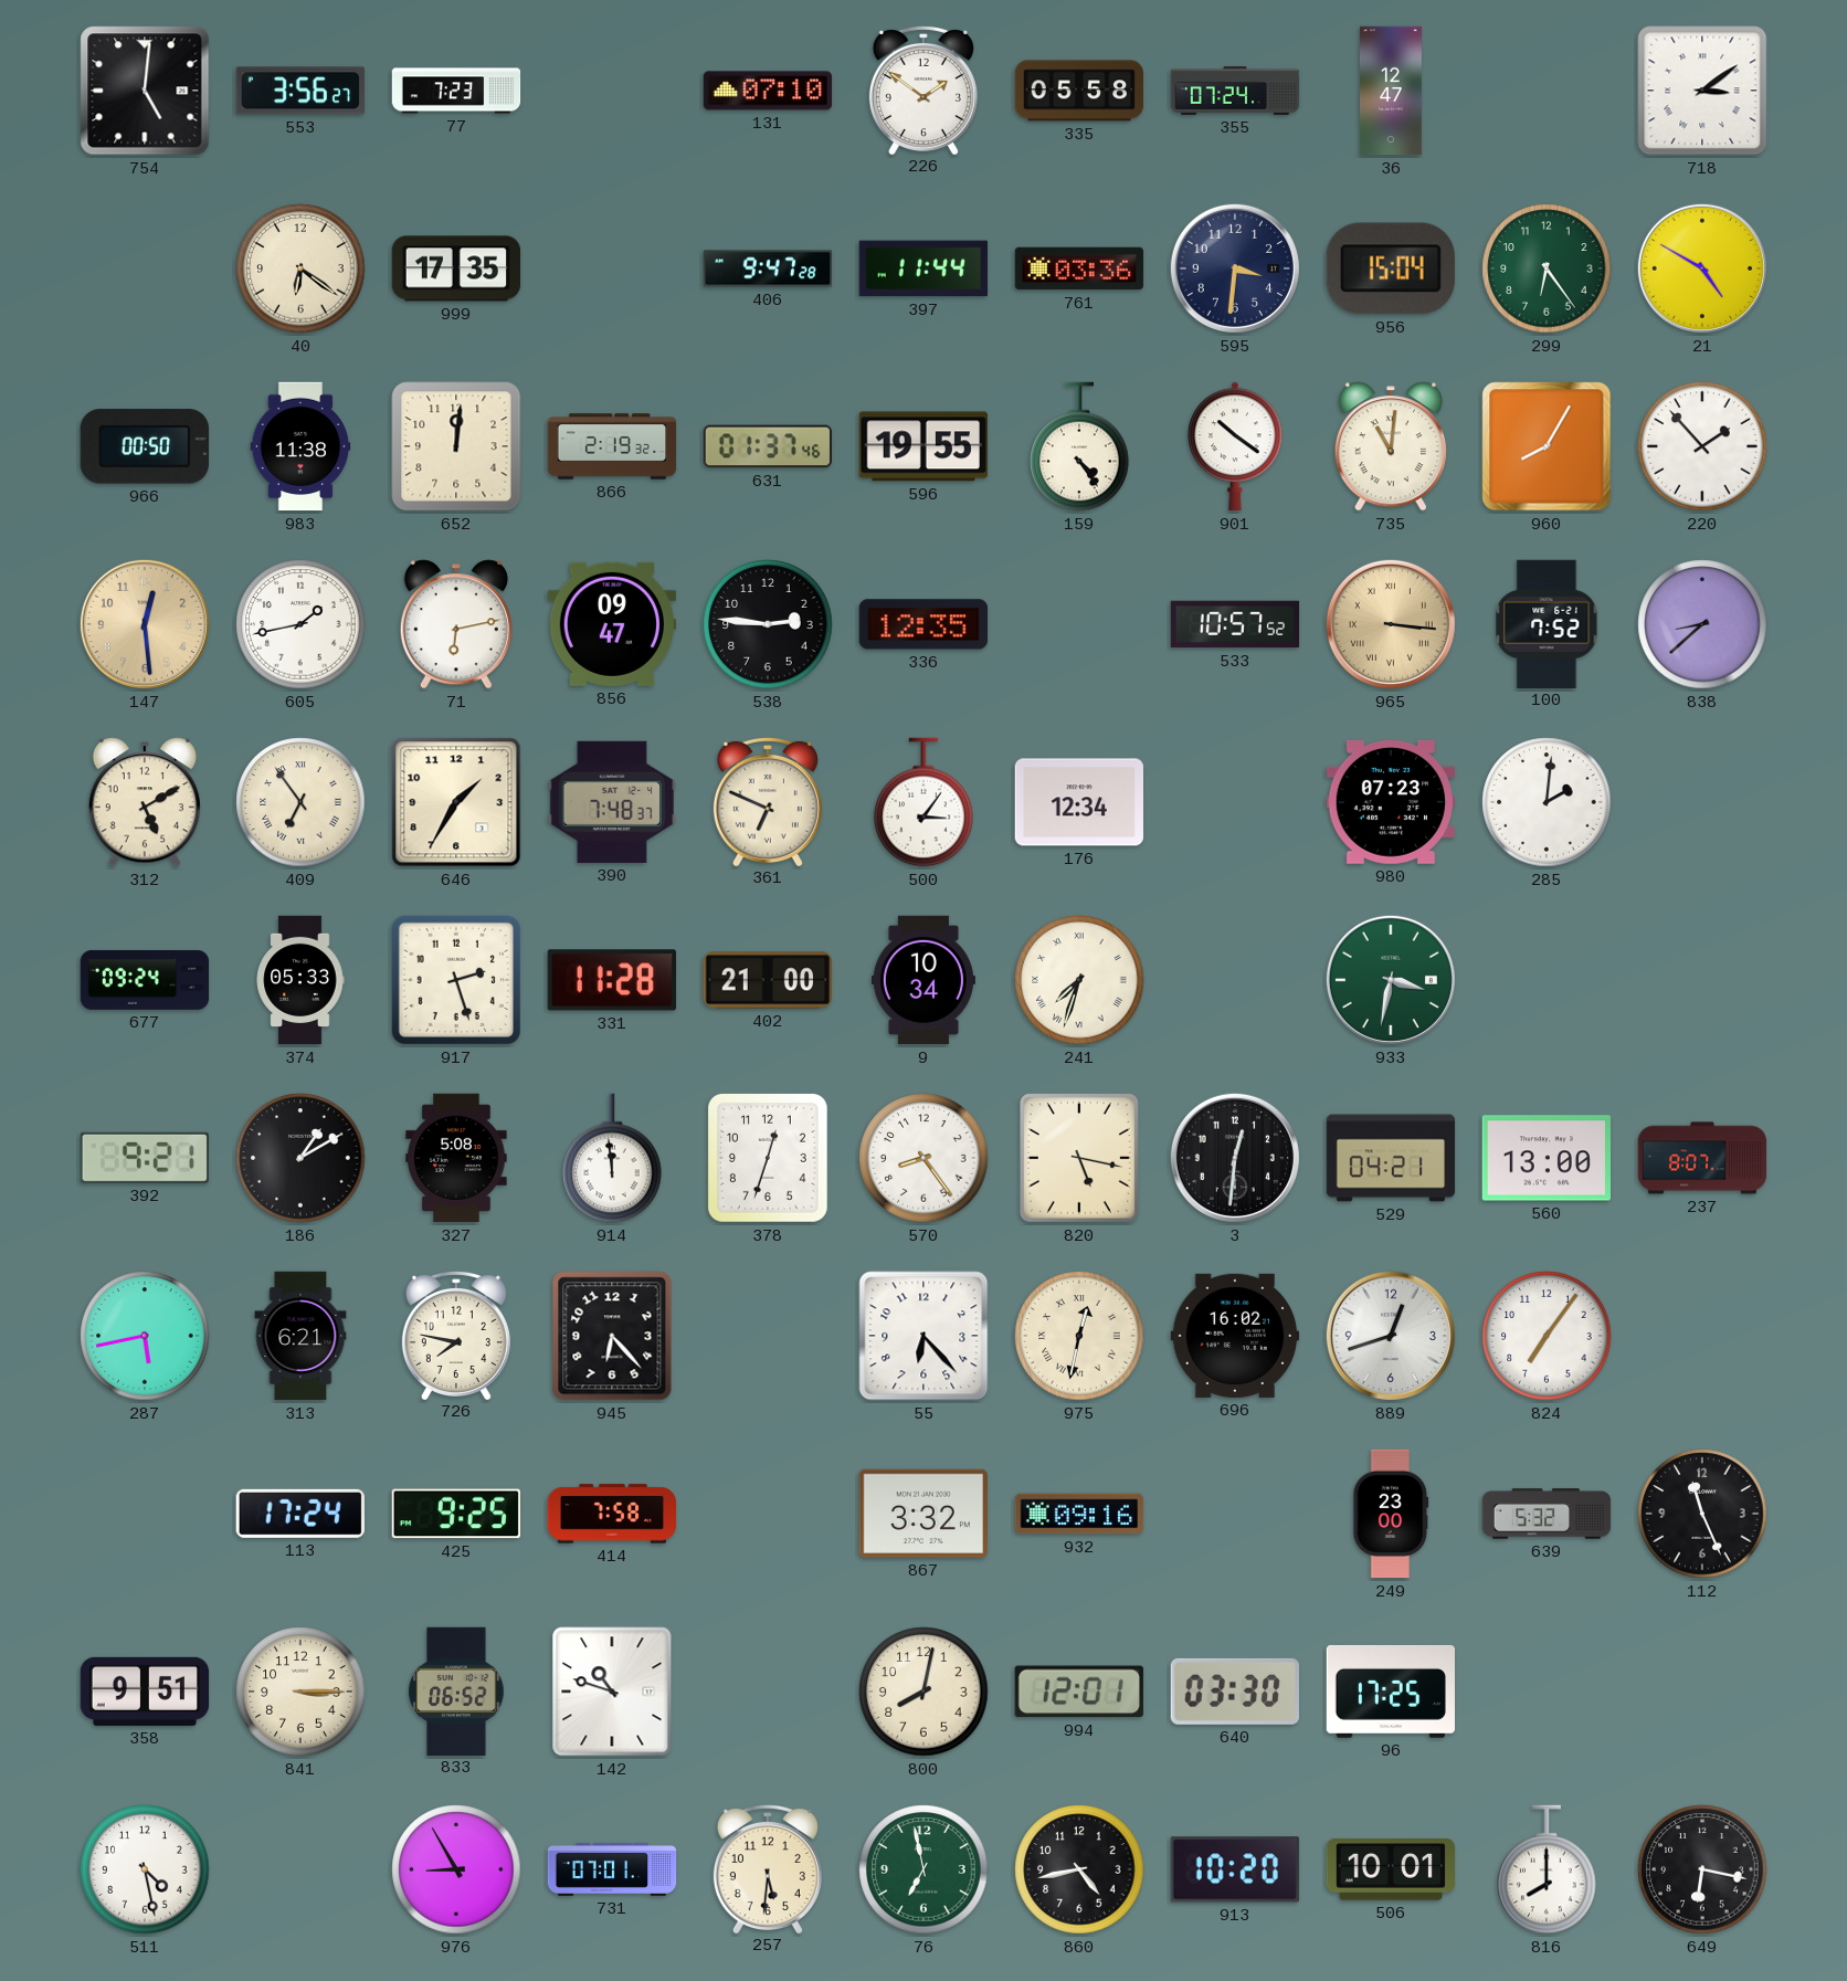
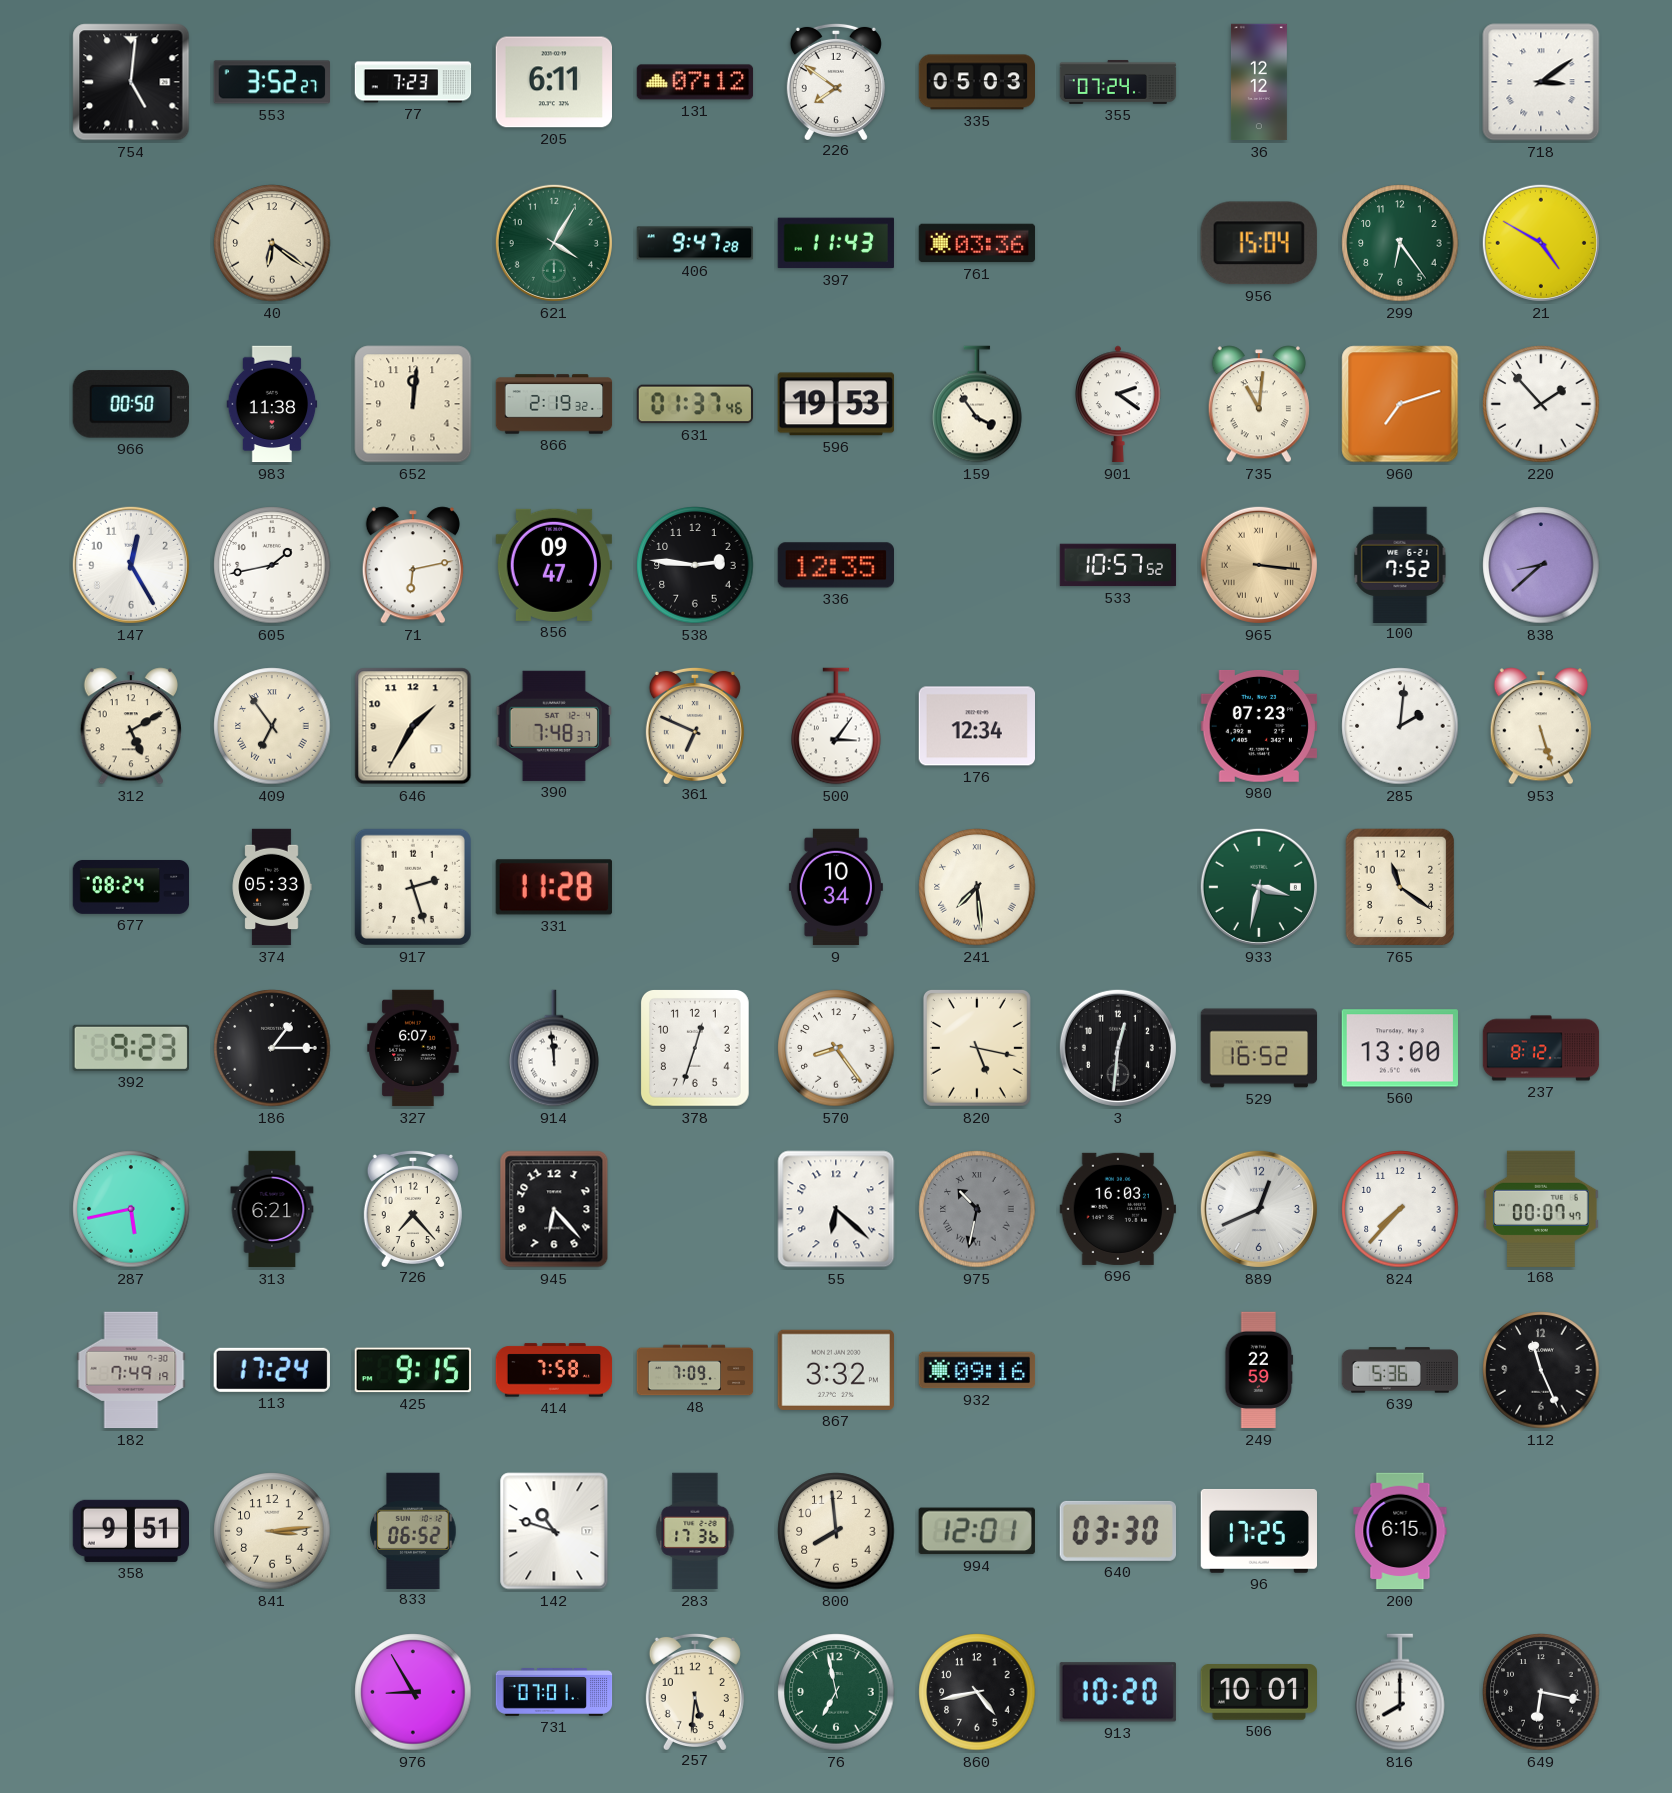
553: 3:56 -> 3:52
205: none -> 6:11
131: 07:10 -> 07:12
226: 1:51 -> 7:51
335: 05:58 -> 05:03
36: 12:47 -> 12:12
999: 17:35 -> none
621: none -> 4:05
397: 11:44 -> 11:43
595: 3:31 -> none
596: 19:55 -> 19:53
159: 4:24 -> 3:54
901: 10:21 -> 2:21
960: 8:05 -> 7:12
147: 12:29 -> 12:25
147 dial: champagne -> white
953: none -> 5:27
677: 09:24 -> 08:24
402: 21:00 -> none
241: 7:33 -> 7:29
765: none -> 11:21
392: 9:21 -> 9:23
186: 1:10 -> 1:15
327: 5:08 -> 6:07
529: 04:21 -> 16:52
237: 8:07 -> 8:12
726: 7:47 -> 7:23
55: 6:23 -> 6:22
975: 12:32 -> 10:32
975 dial: cream -> grey
696: 16:02 -> 16:03
889: 12:42 -> 12:41
824: 7:06 -> 7:37
168: none -> 00:07
182: none -> 7:49
425: 9:25 -> 9:15
48: none -> 7:09
249: 23:00 -> 22:59
639: 5:32 -> 5:36
841: 3:15 -> 3:14
283: none -> 17:36
800: 8:02 -> 7:59
200: none -> 6:15
511: 4:28 -> none
